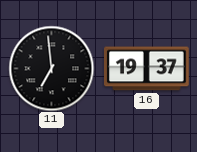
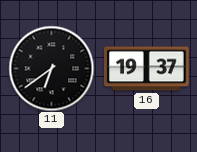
11: 6:59 -> 6:39
